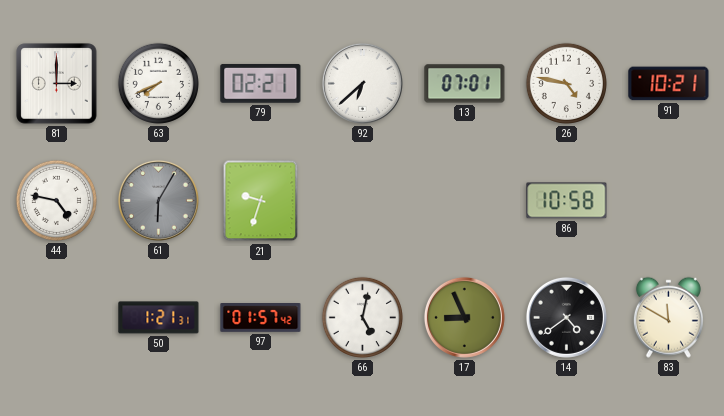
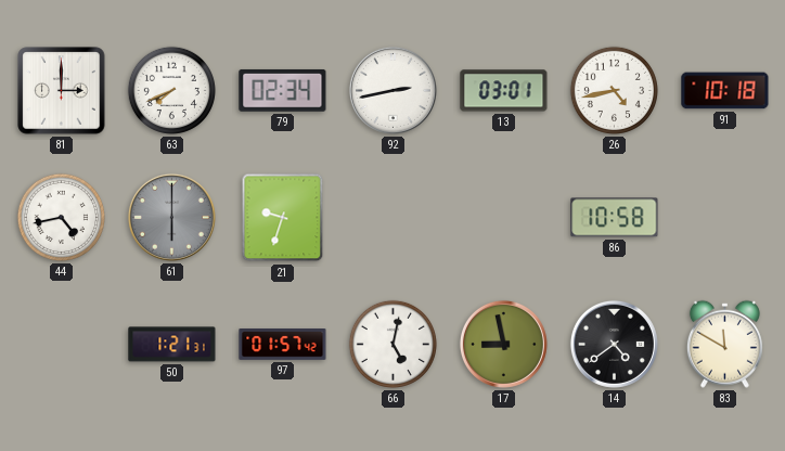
79: 02:21 -> 02:34
92: 6:38 -> 2:43
13: 07:01 -> 03:01
26: 4:47 -> 4:43
91: 10:21 -> 10:18
44: 4:47 -> 4:43
61: 6:05 -> 6:00
17: 8:56 -> 8:58
